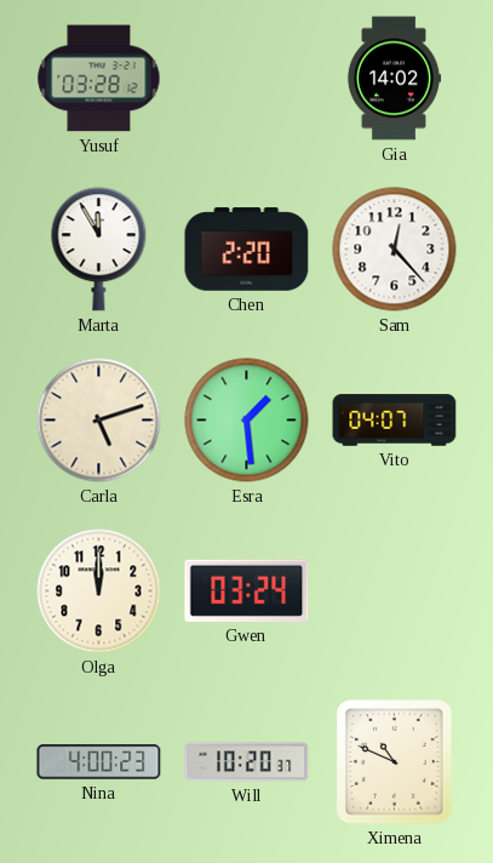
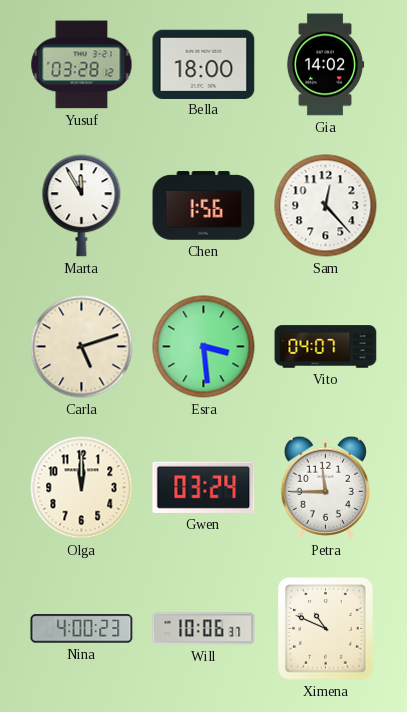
Bella: none -> 18:00
Chen: 2:20 -> 1:56
Esra: 1:29 -> 3:29
Petra: none -> 11:45
Will: 10:20 -> 10:06
